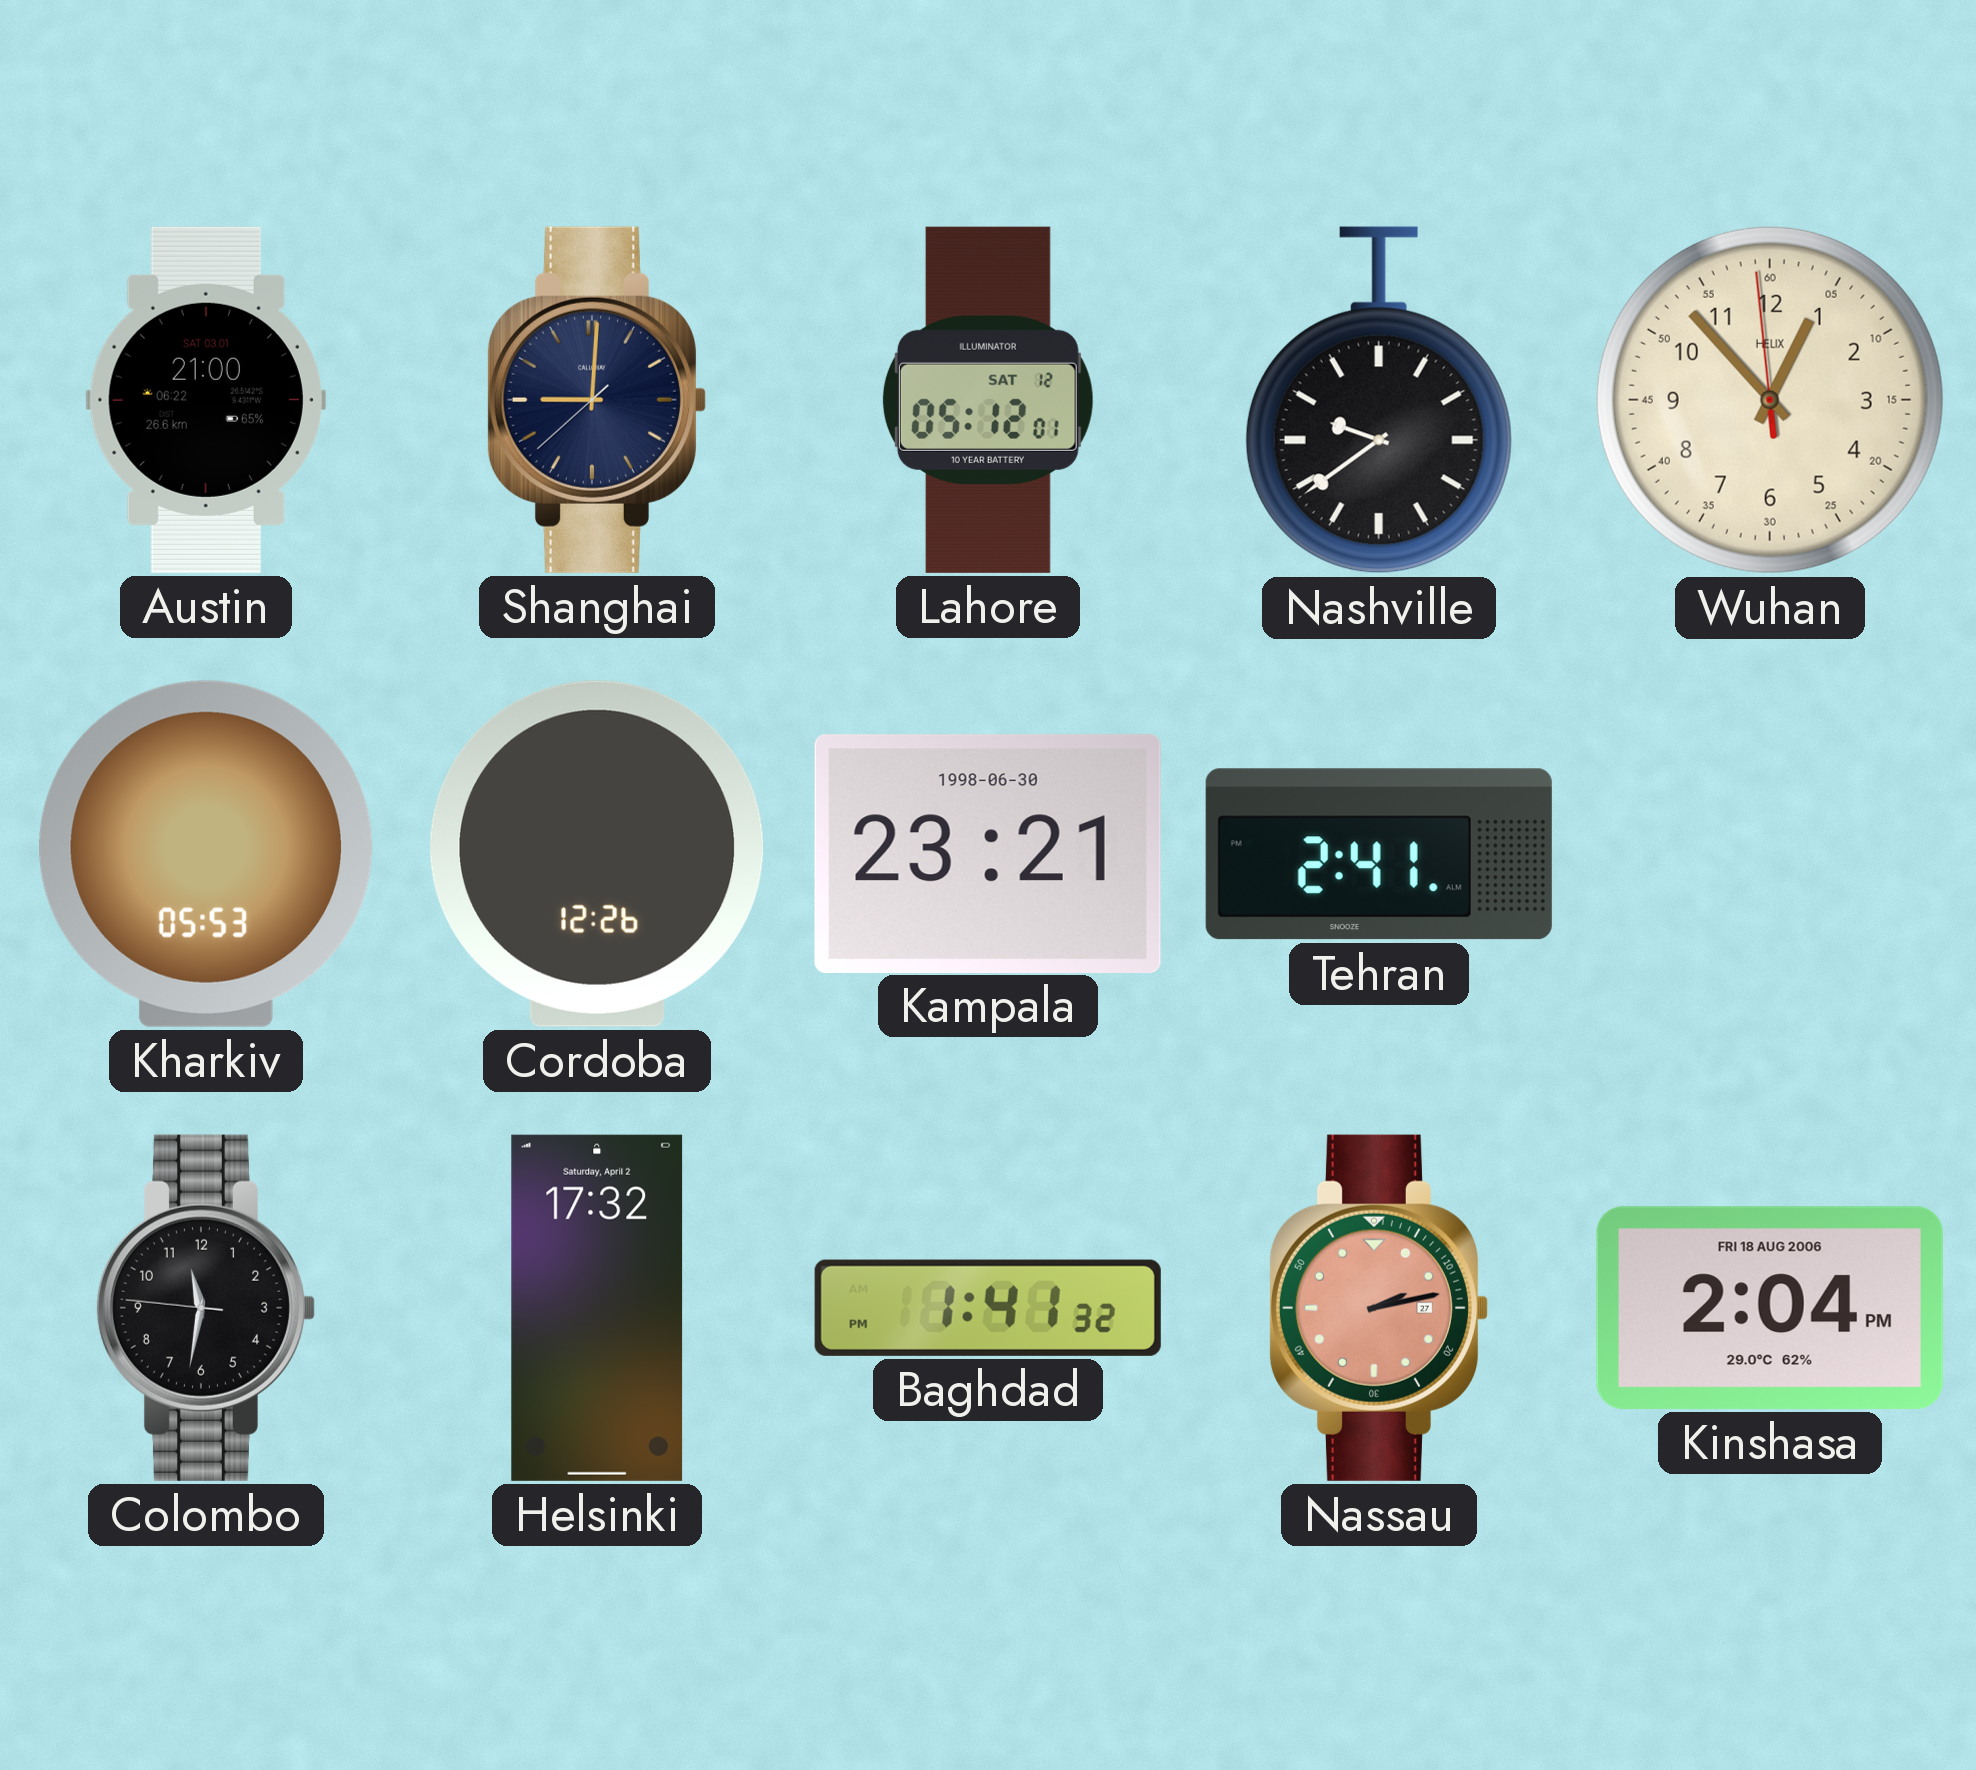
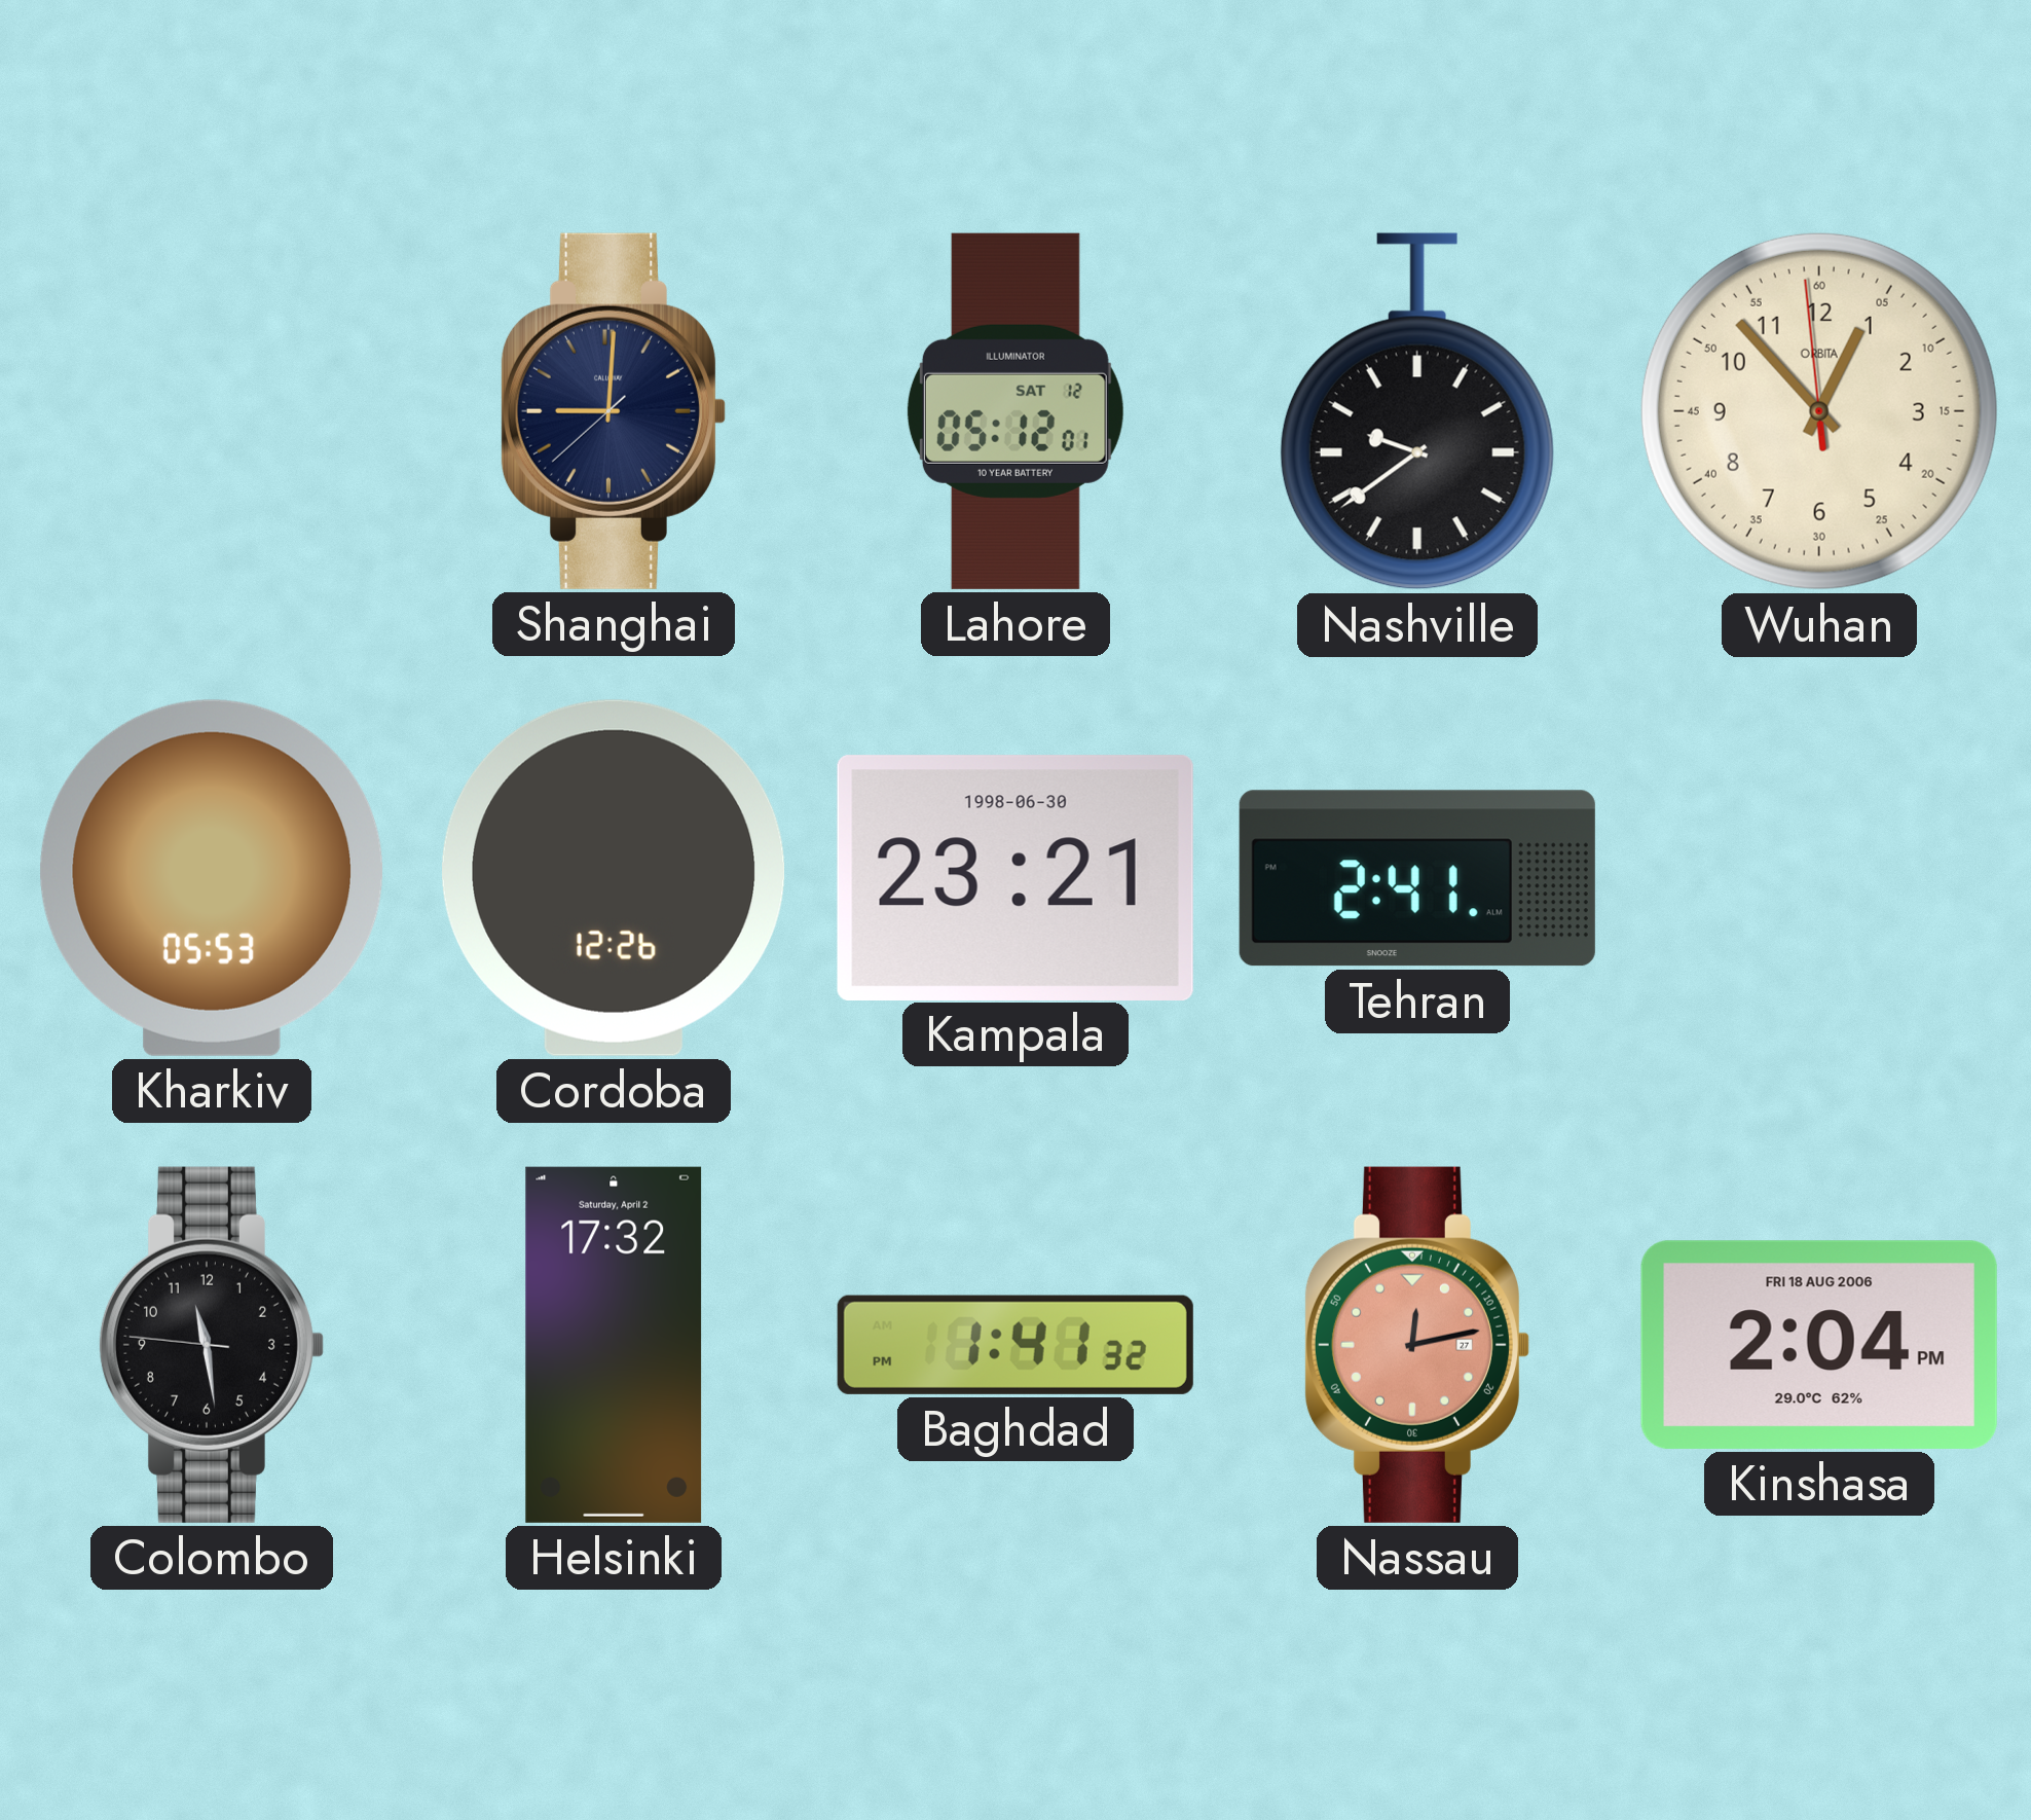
Austin: 21:00 -> none
Wuhan brand: HELIX -> ORBITA
Colombo: 11:31 -> 11:28
Nassau: 2:13 -> 12:13
